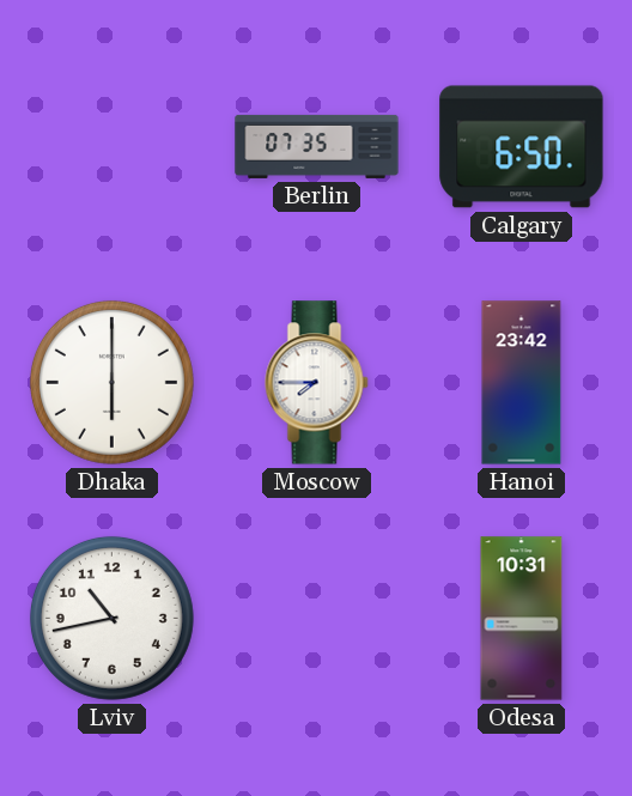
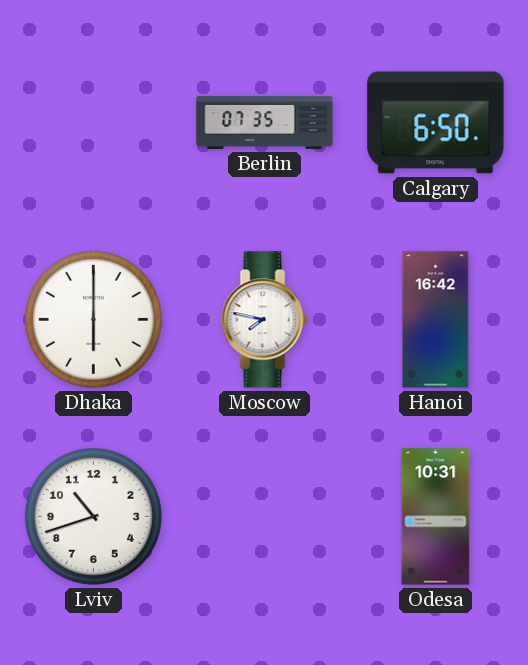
Moscow: 7:45 -> 7:47
Hanoi: 23:42 -> 16:42
Lviv: 10:43 -> 10:42
